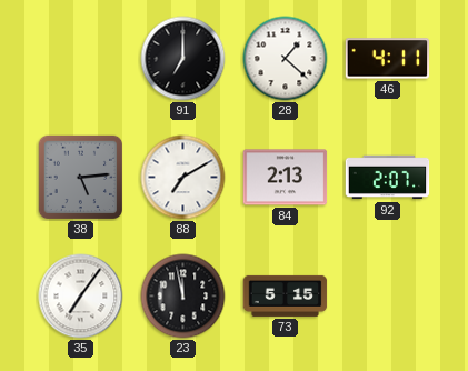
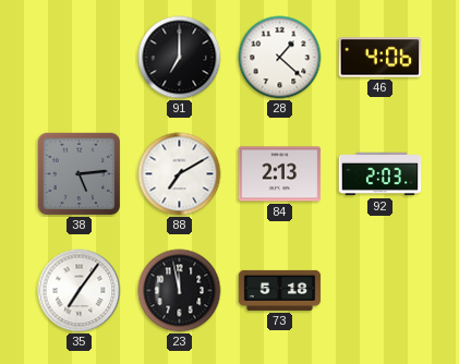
46: 4:11 -> 4:06
92: 2:07 -> 2:03
73: 5:15 -> 5:18
